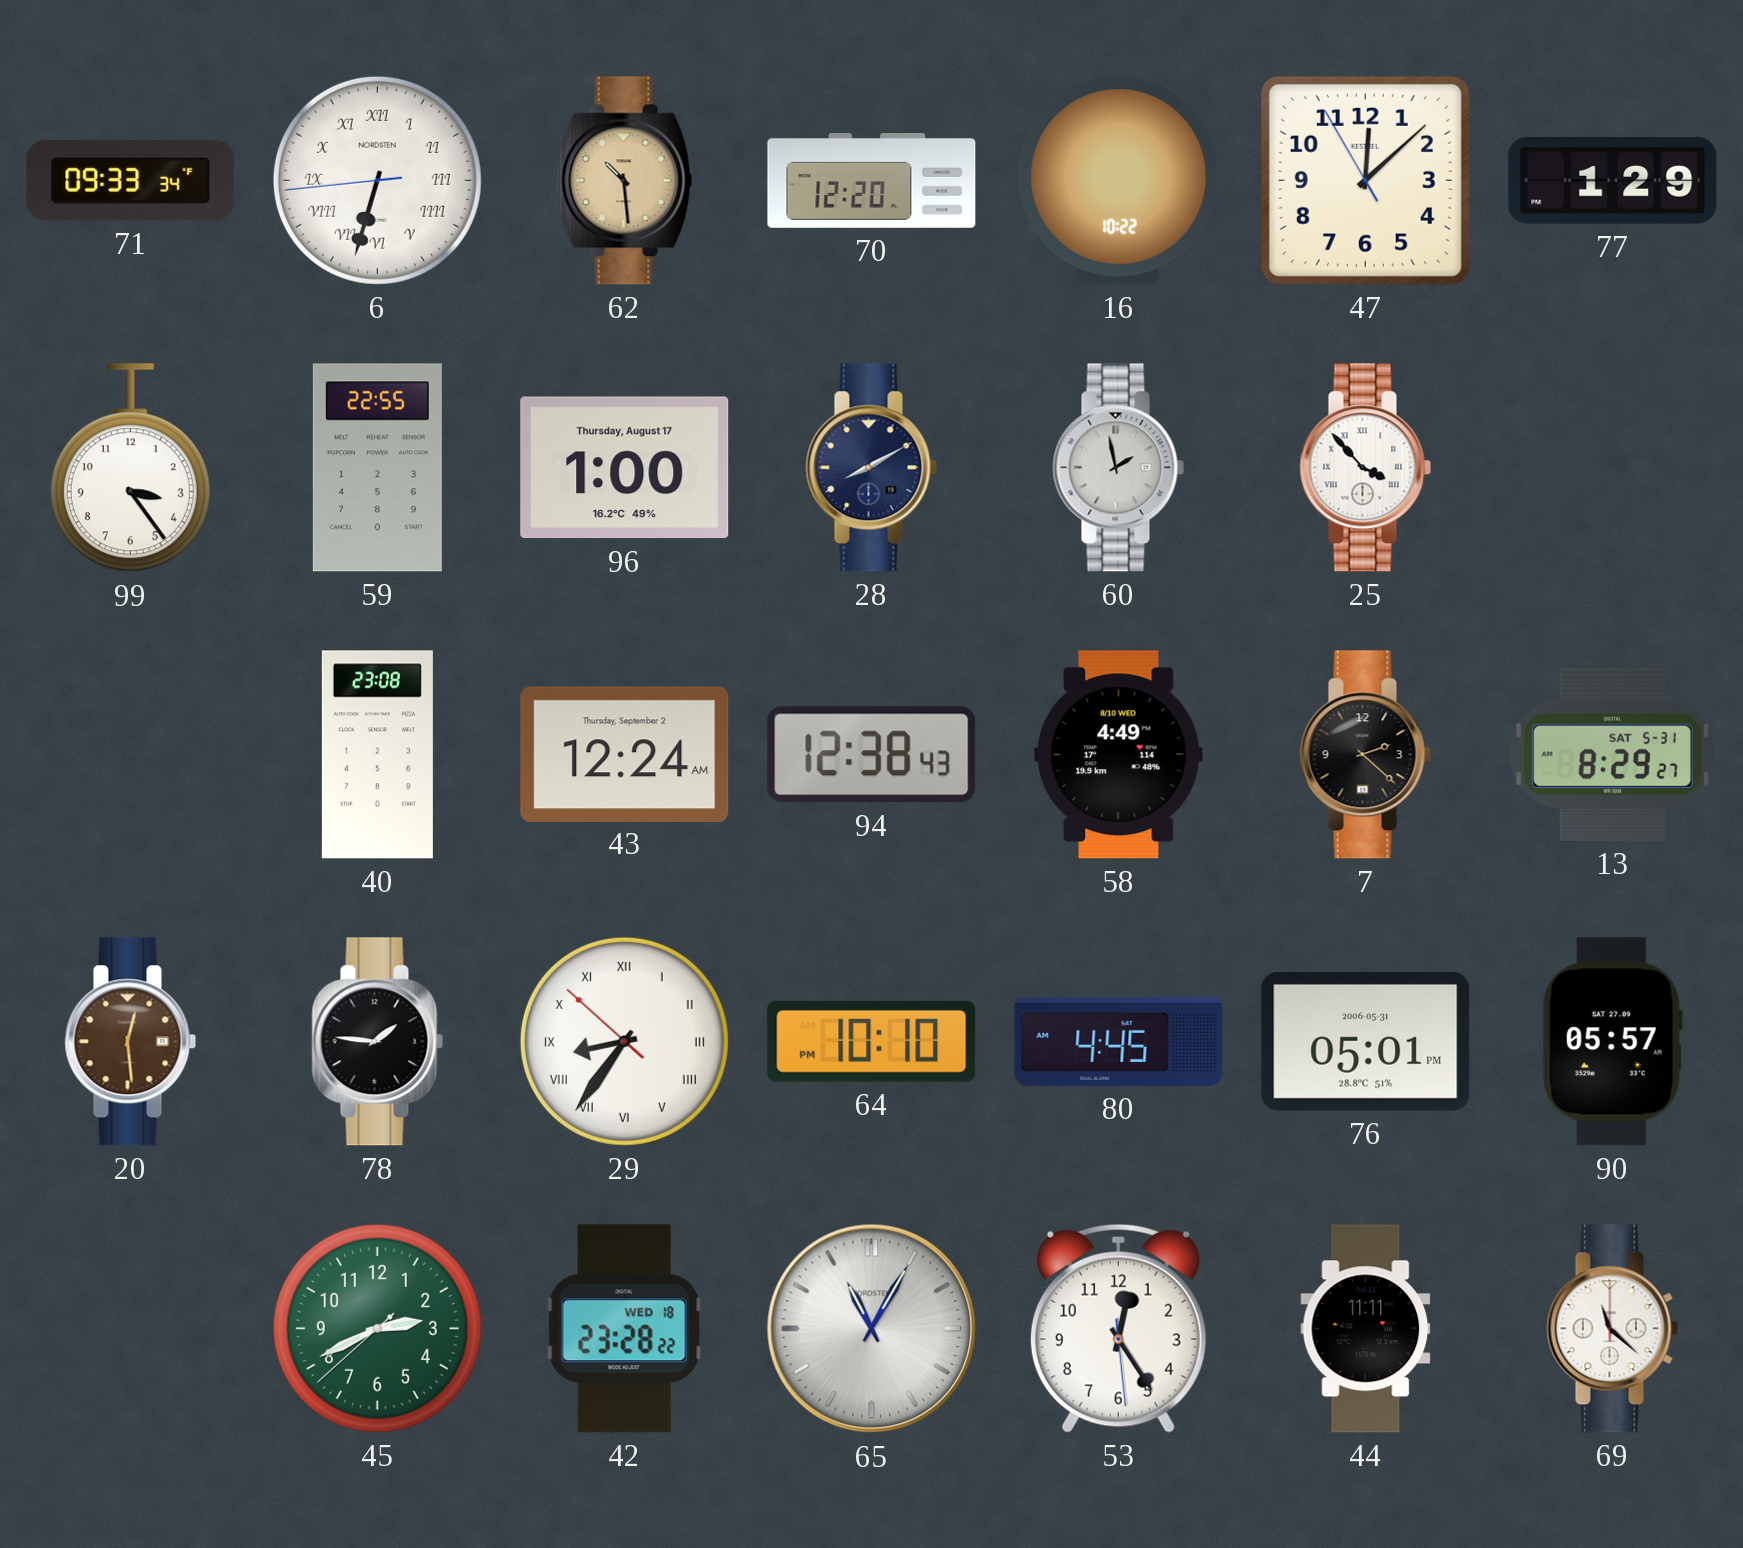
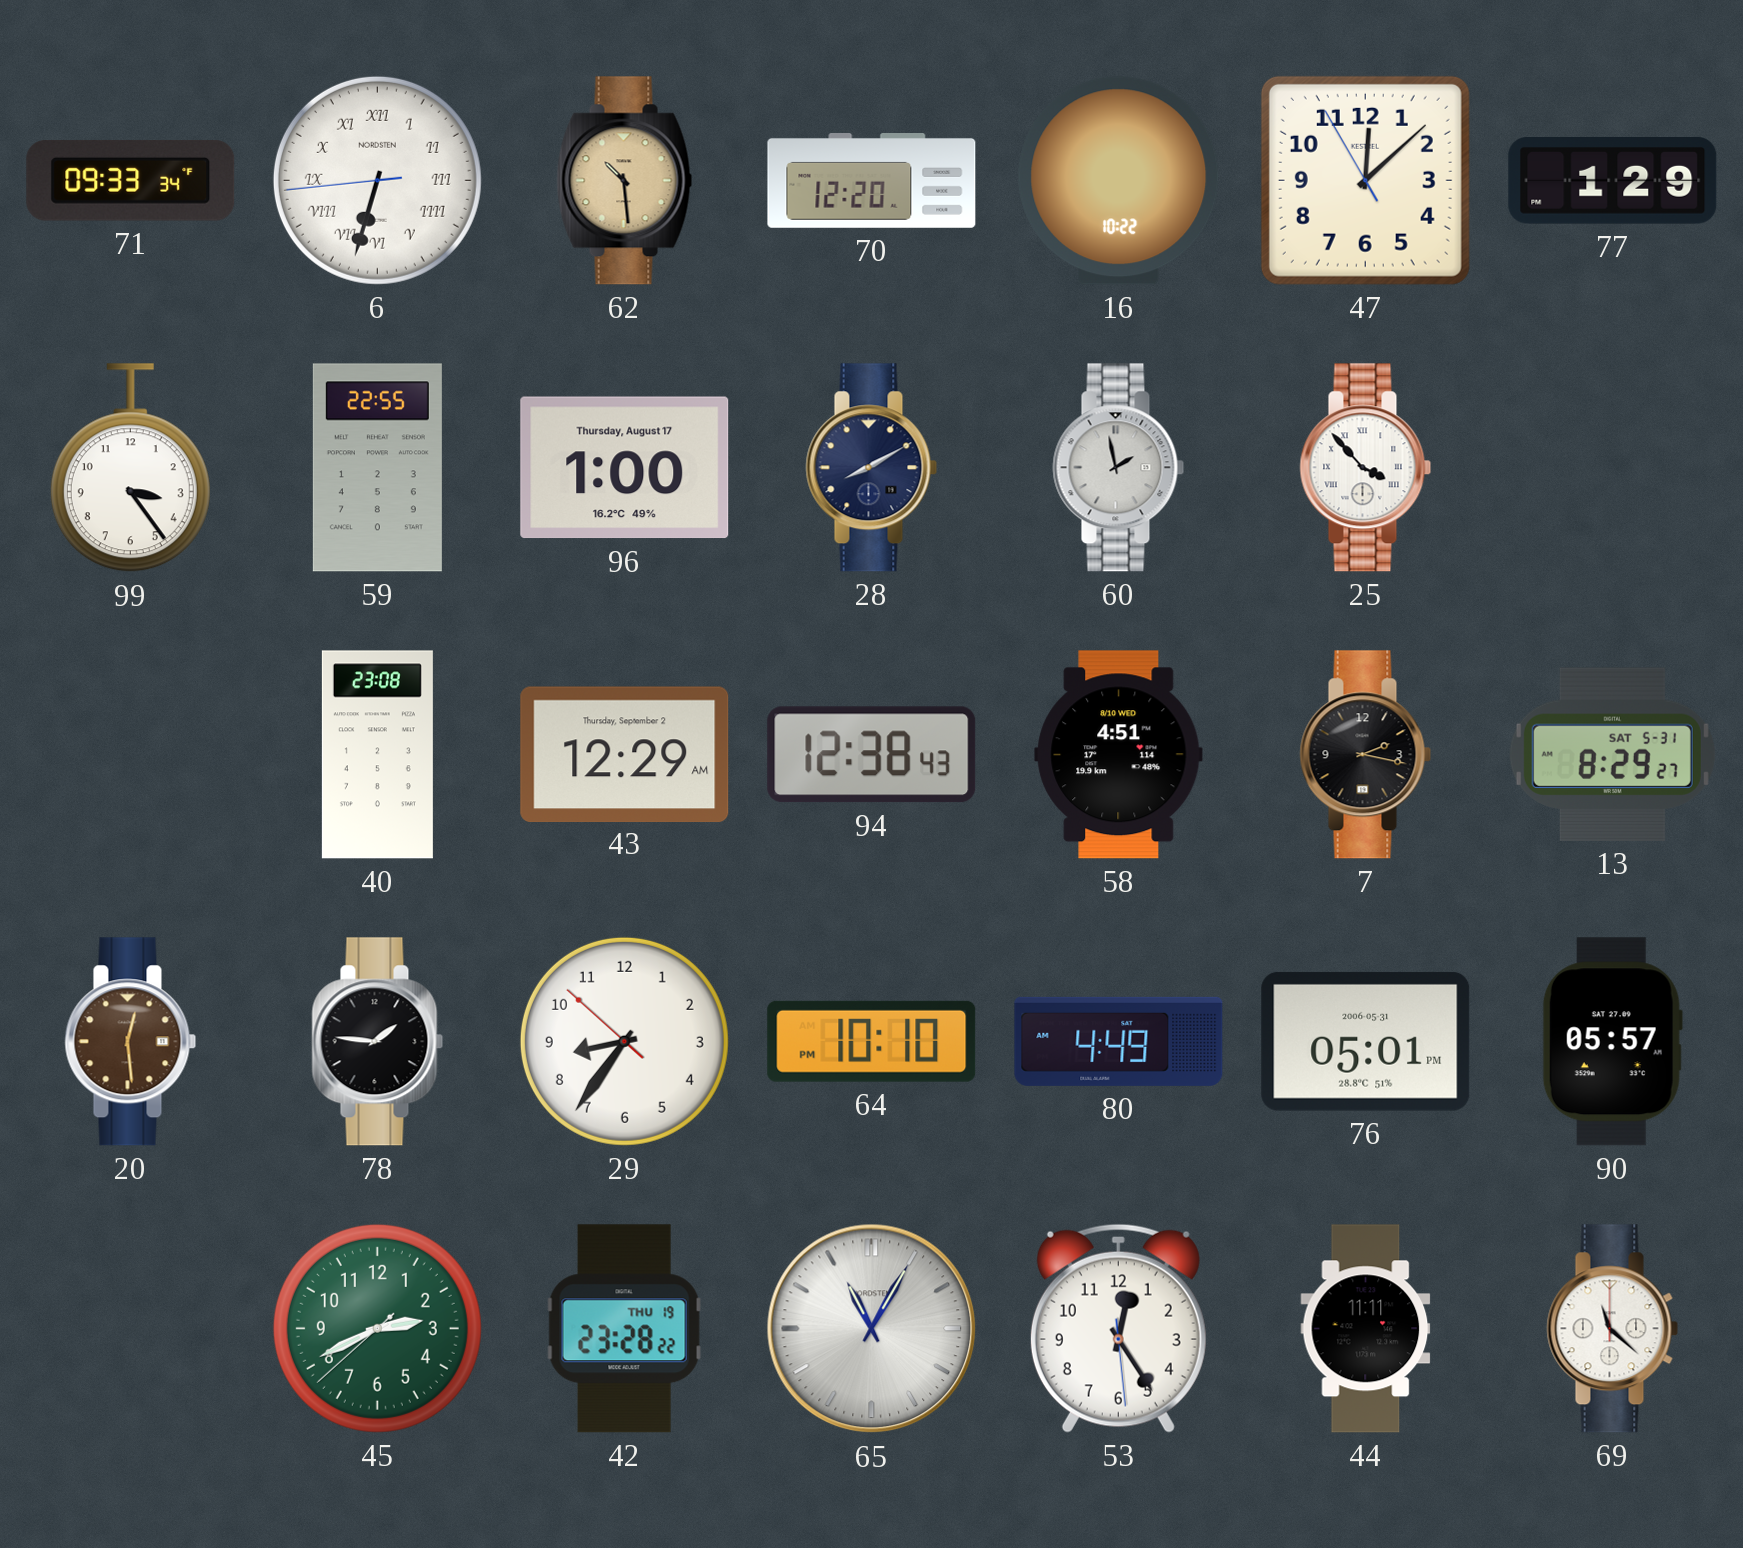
43: 12:24 -> 12:29
58: 4:49 -> 4:51
7: 2:22 -> 2:17
29 numerals: Roman -> Arabic
80: 4:45 -> 4:49
42 date: WED 18 -> THU 19
